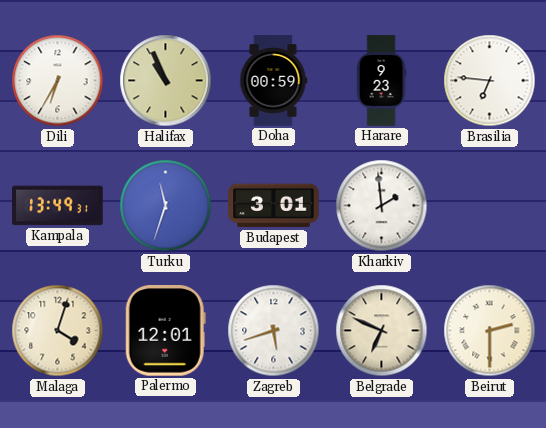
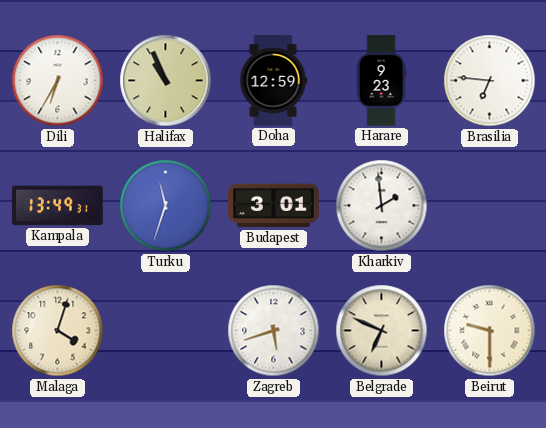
Doha: 00:59 -> 12:59
Palermo: 12:01 -> none
Beirut: 2:30 -> 9:30
